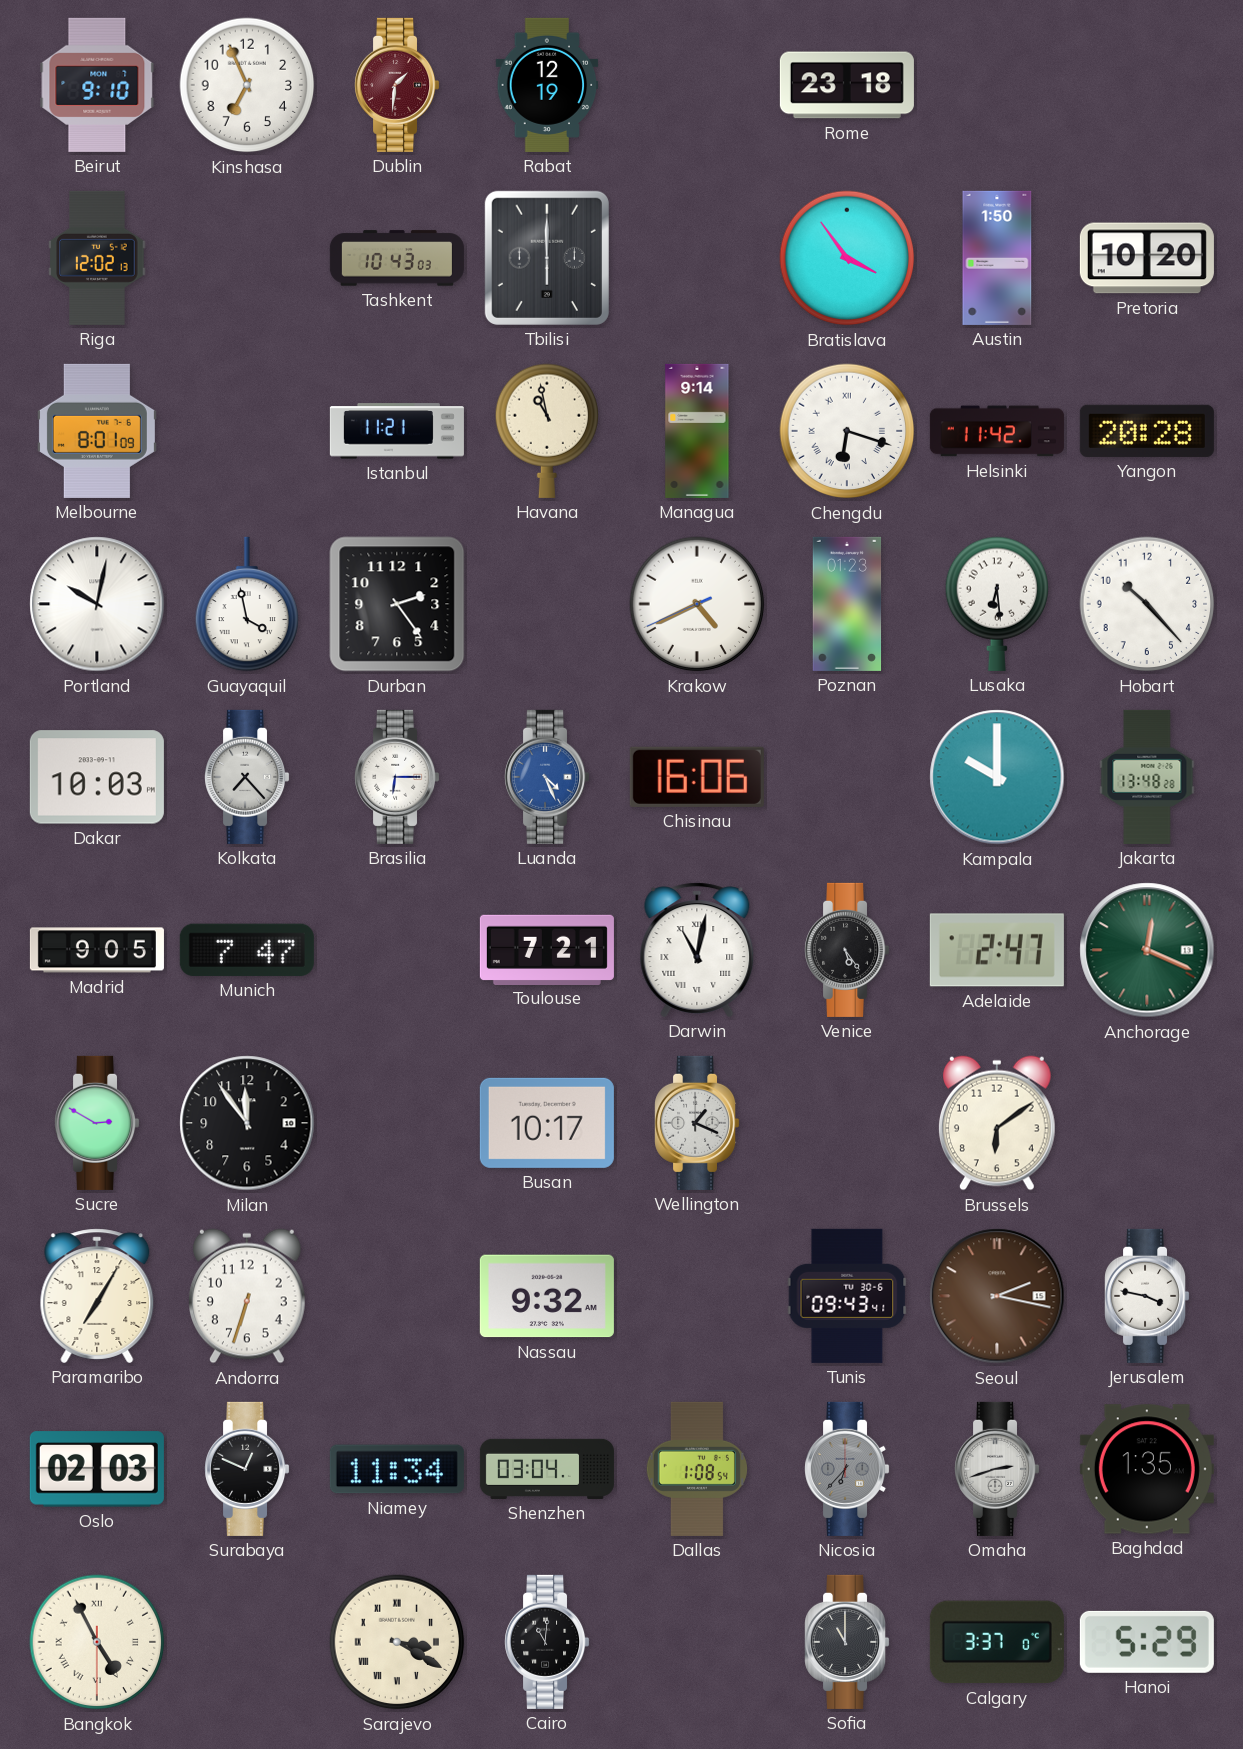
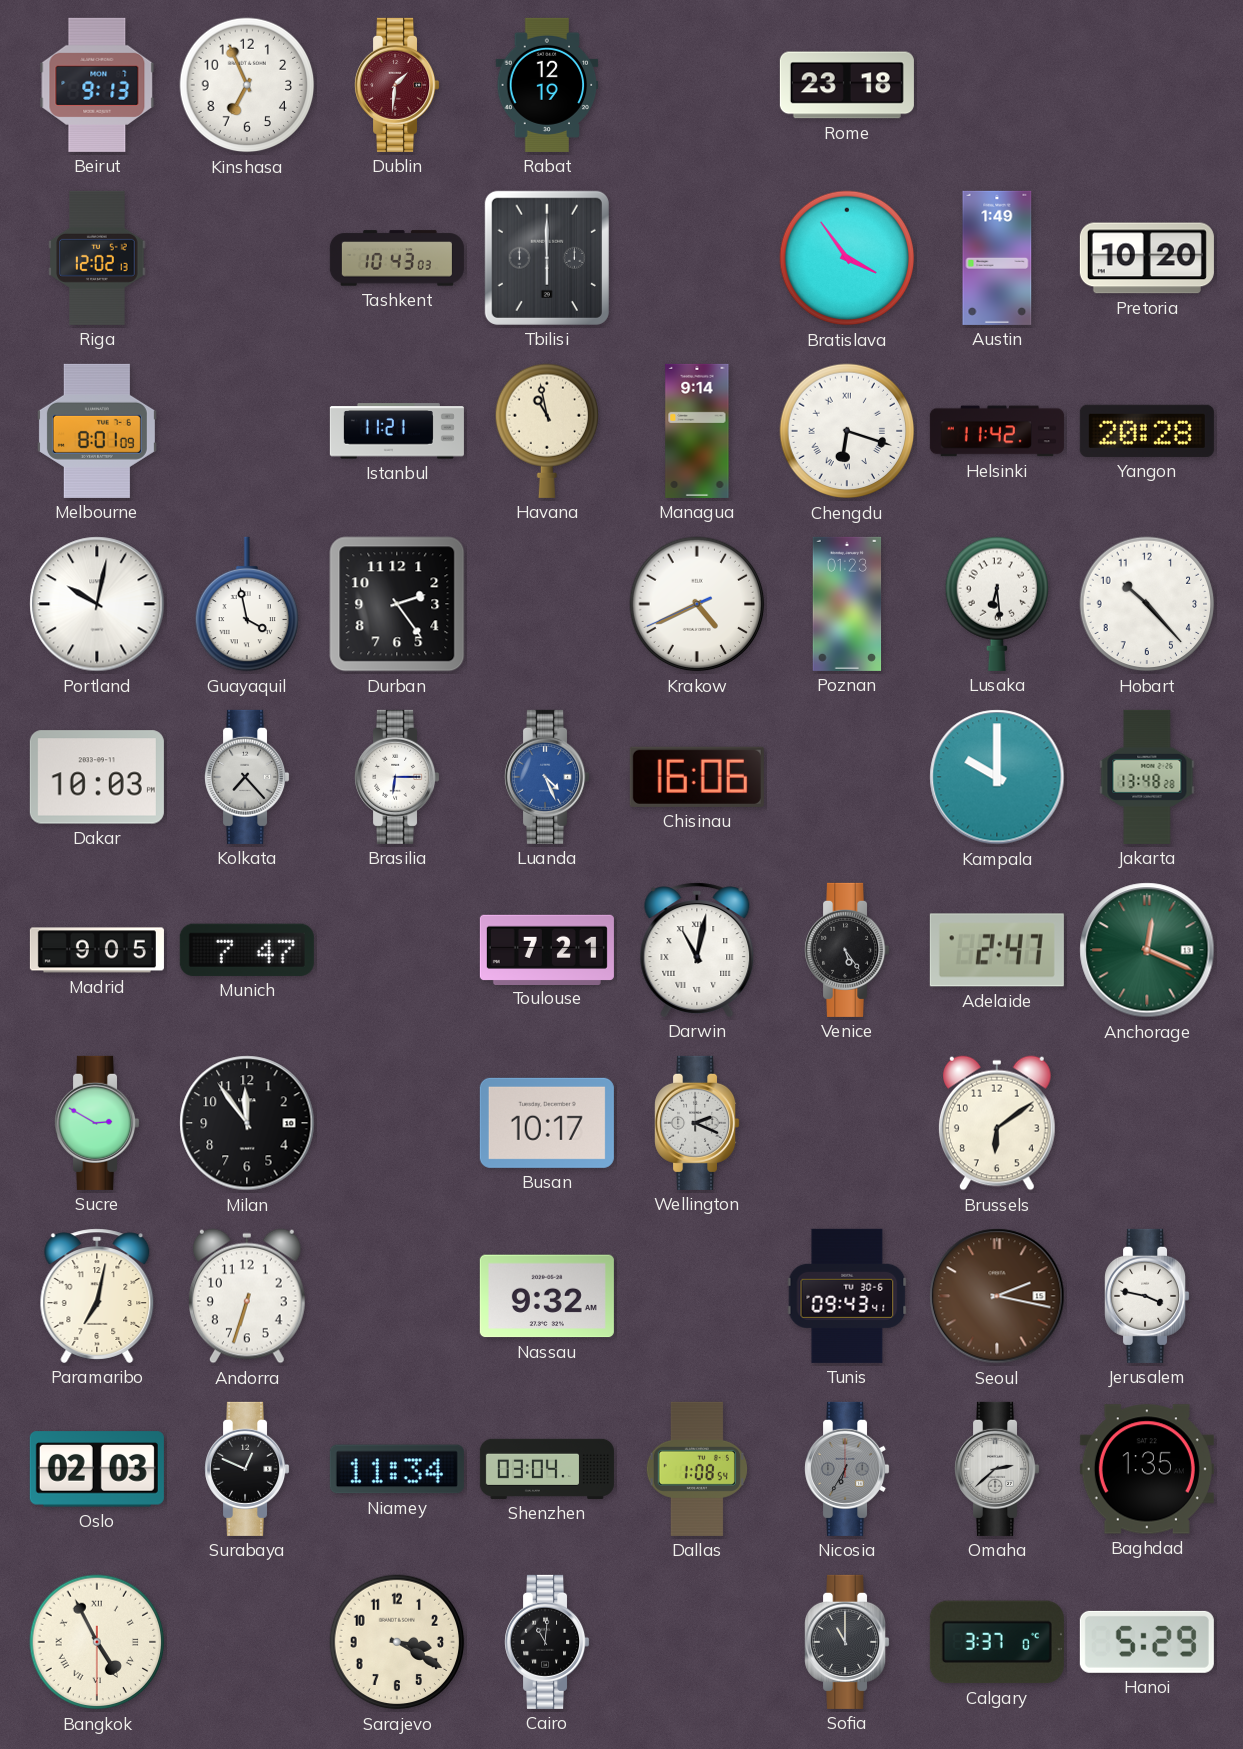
Beirut: 9:10 -> 9:13
Austin: 1:50 -> 1:49
Wellington: 1:19 -> 2:19
Paramaribo: 7:05 -> 7:02
Nicosia: 6:37 -> 6:35
Omaha: 2:42 -> 2:38
Sarajevo numerals: Roman -> Arabic
